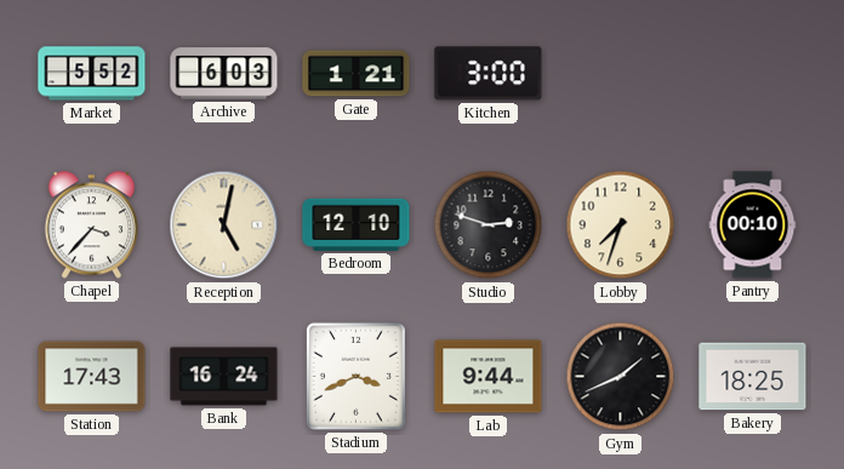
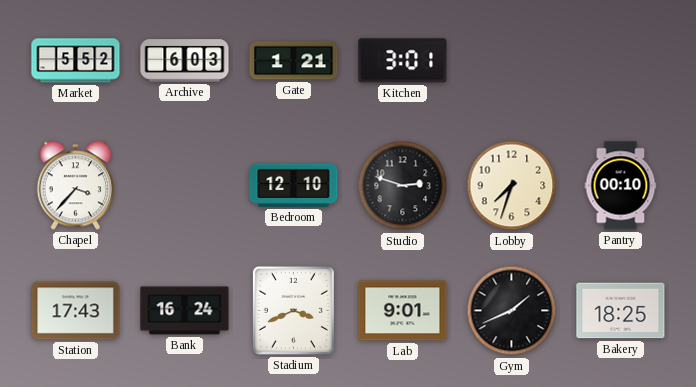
Kitchen: 3:00 -> 3:01
Reception: 5:02 -> none
Lab: 9:44 -> 9:01
